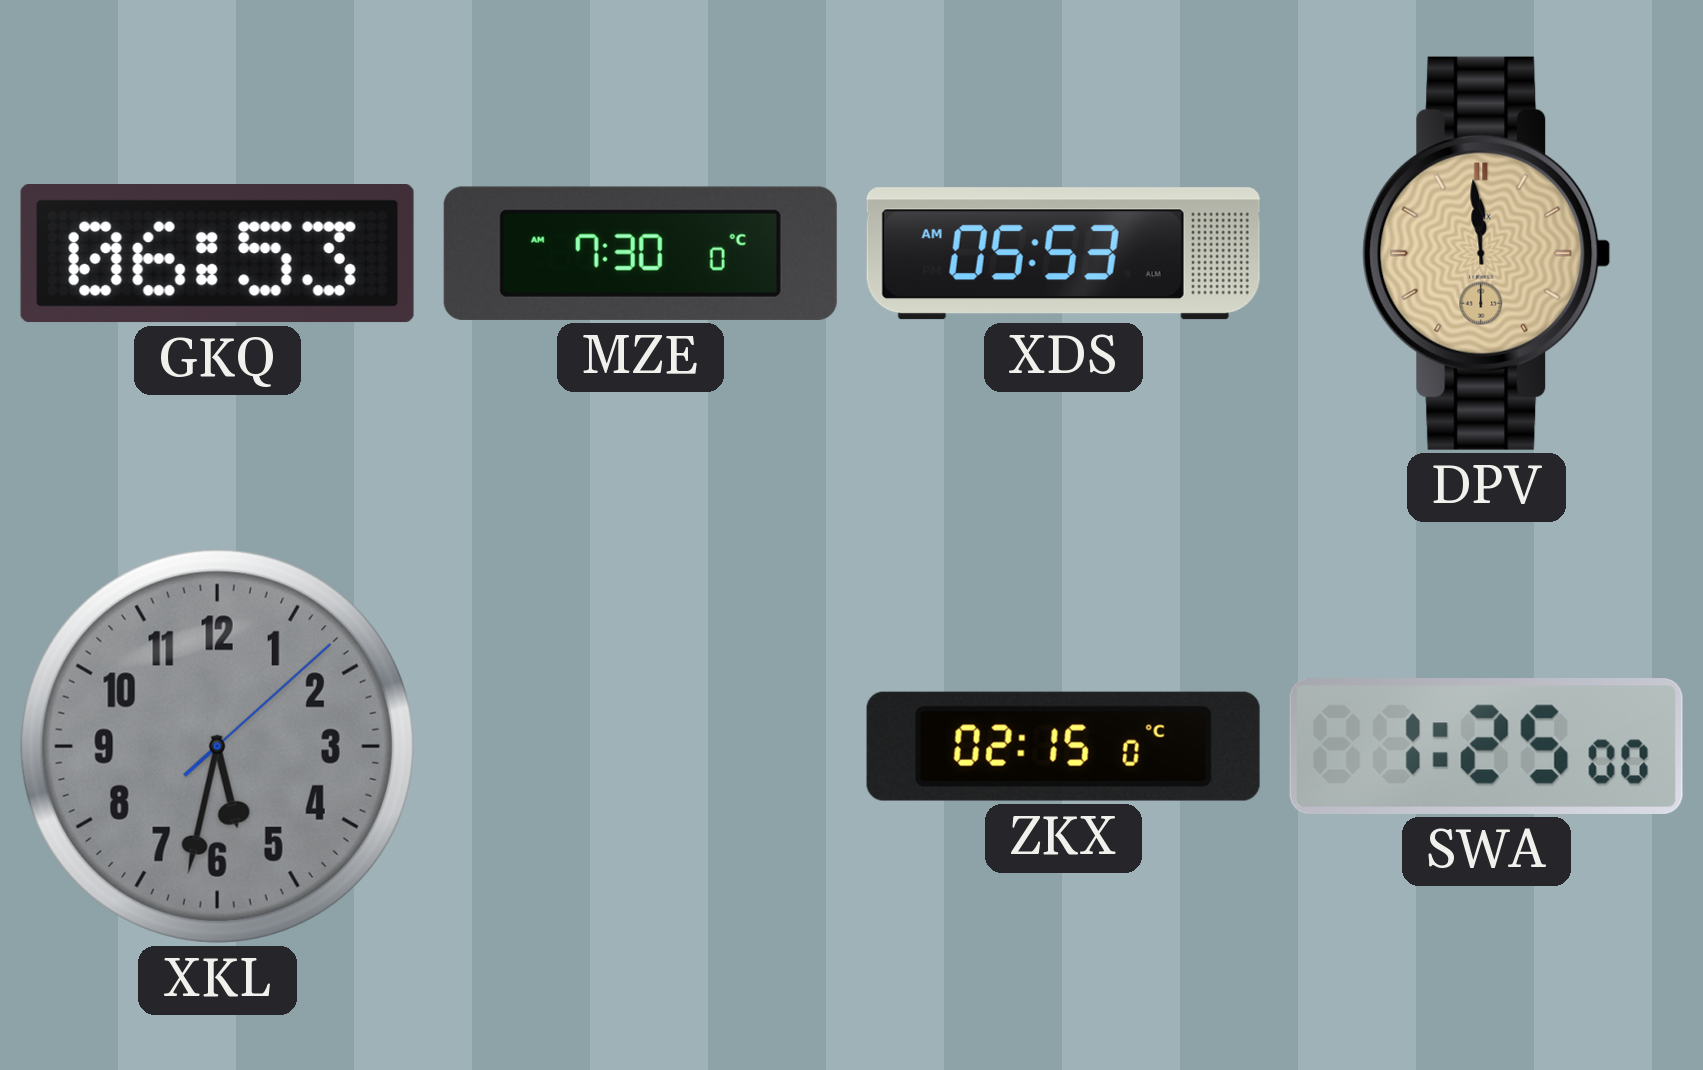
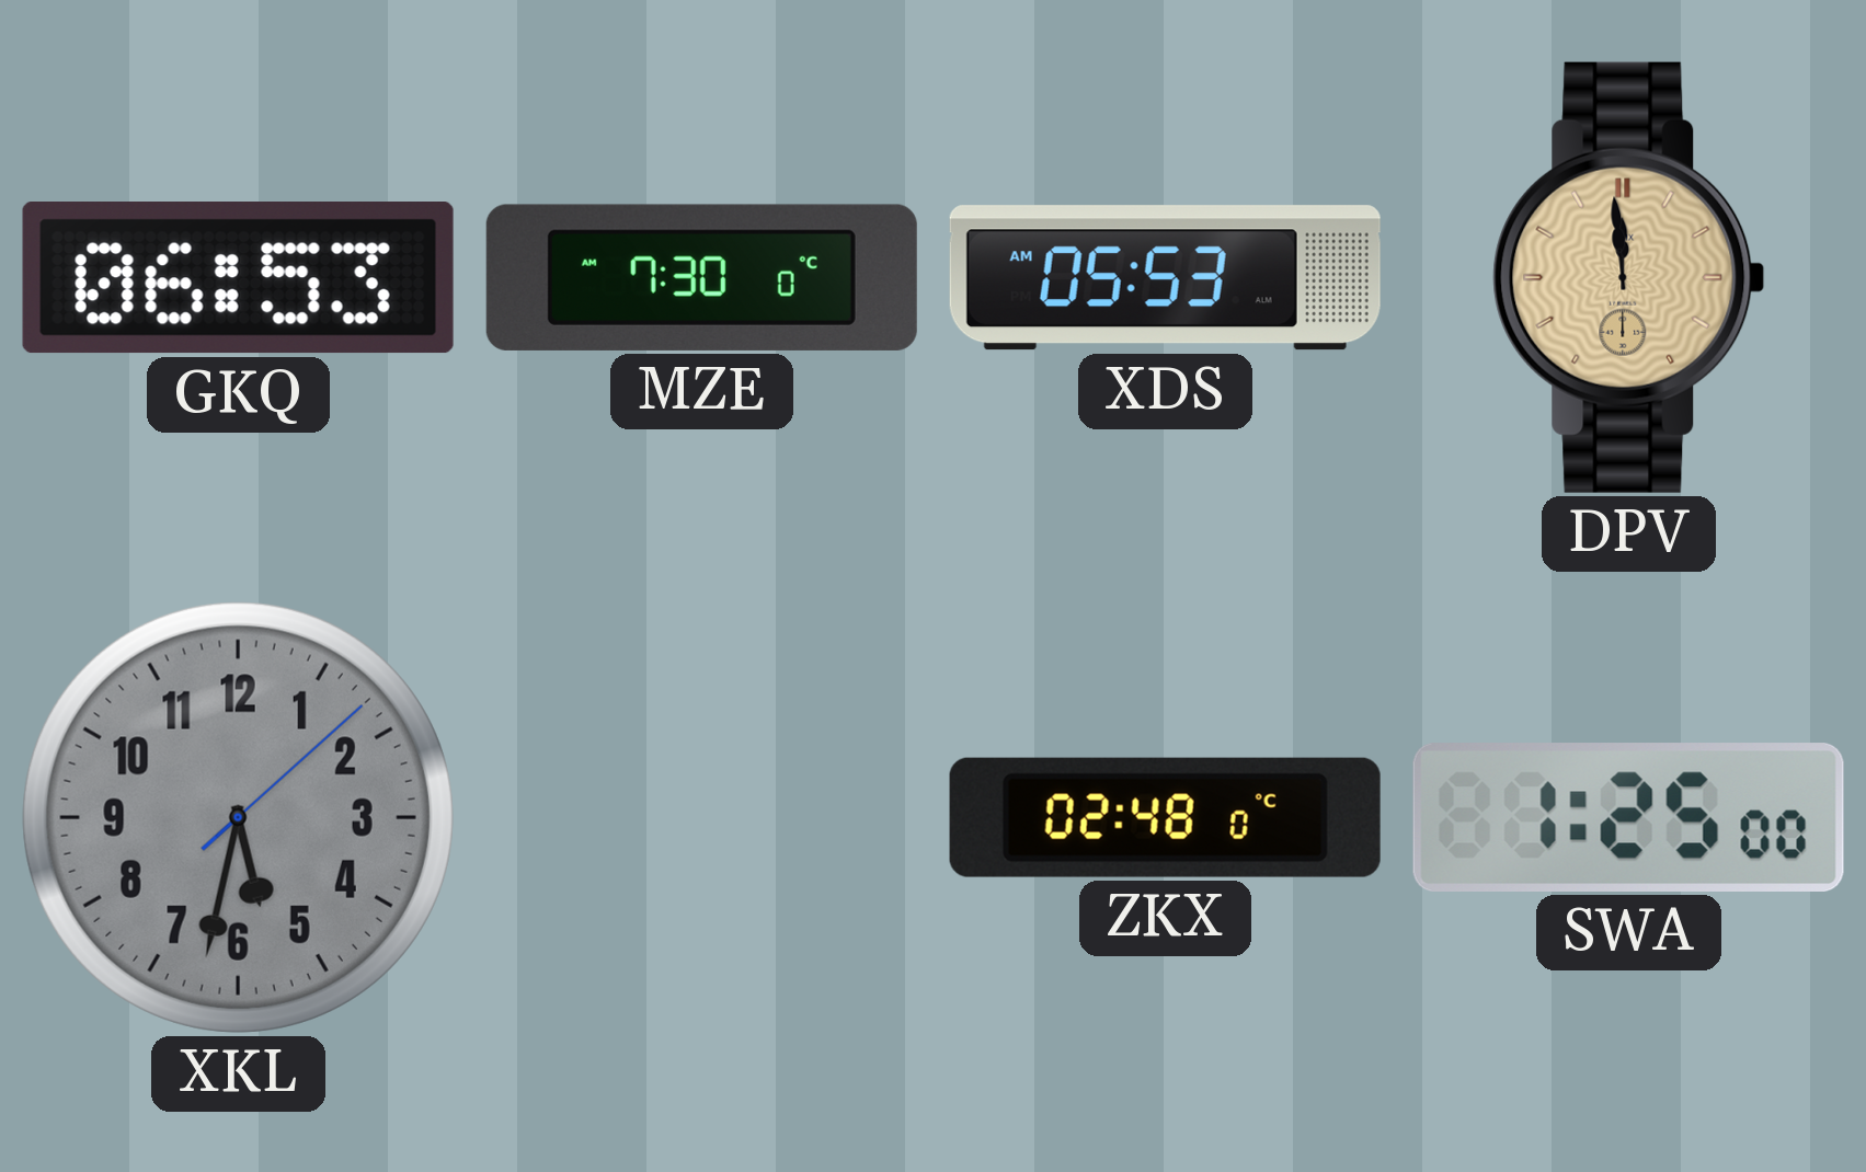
ZKX: 02:15 -> 02:48
